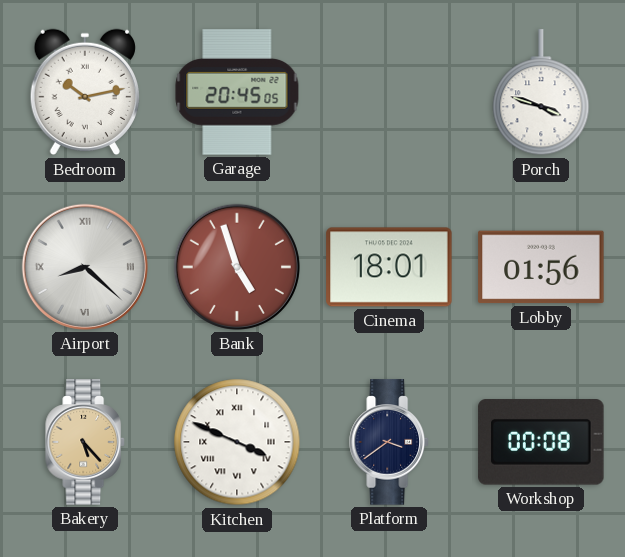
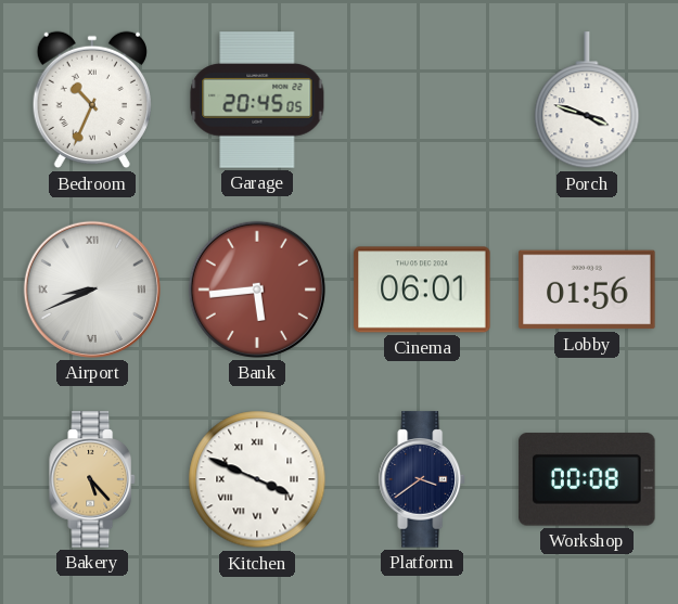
Bedroom: 10:13 -> 10:34
Airport: 8:22 -> 8:41
Bank: 4:57 -> 5:44
Cinema: 18:01 -> 06:01
